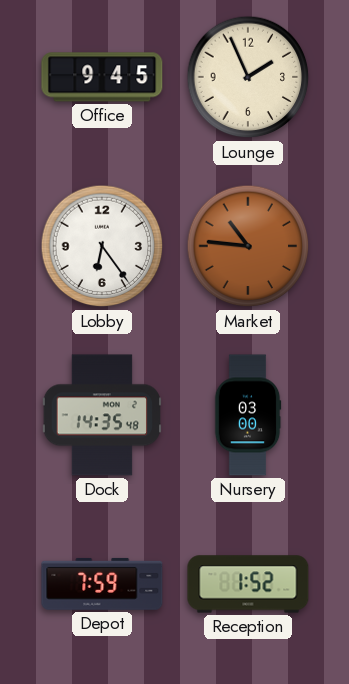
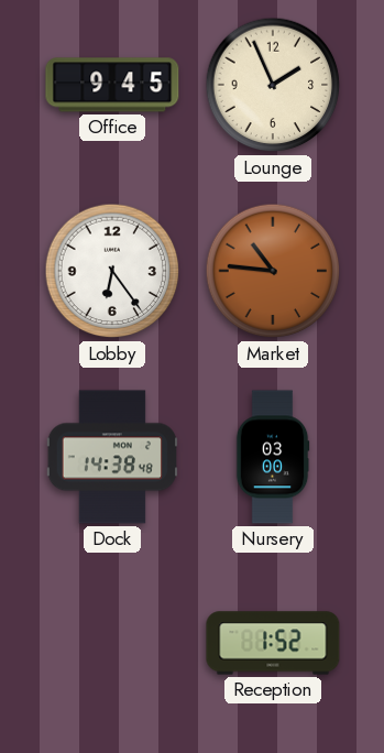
Dock: 14:35 -> 14:38
Depot: 7:59 -> none
